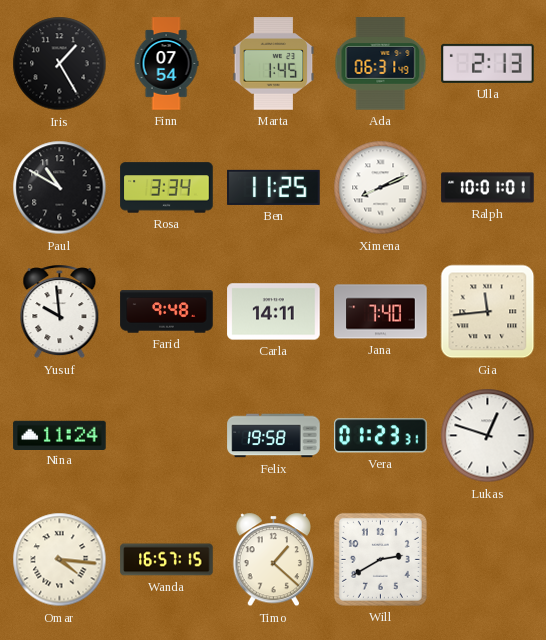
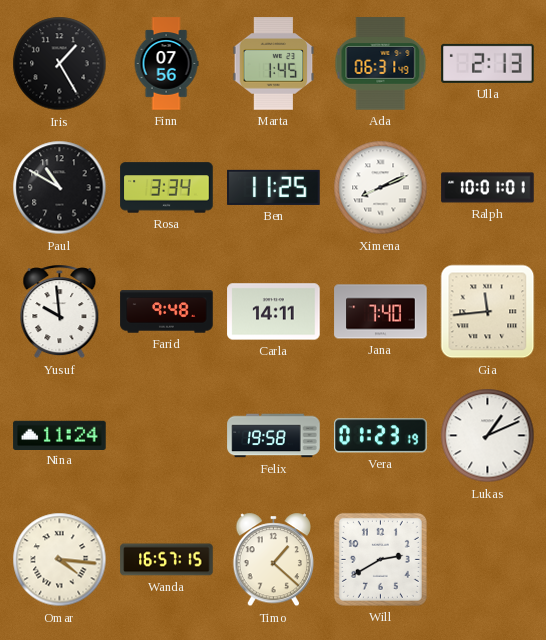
Finn: 07:54 -> 07:56
Vera: 01:23:31 -> 01:23:19
Lukas: 12:48 -> 1:11
